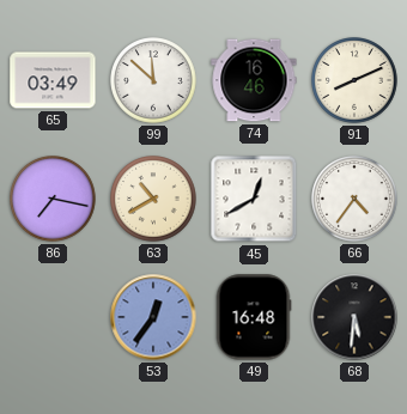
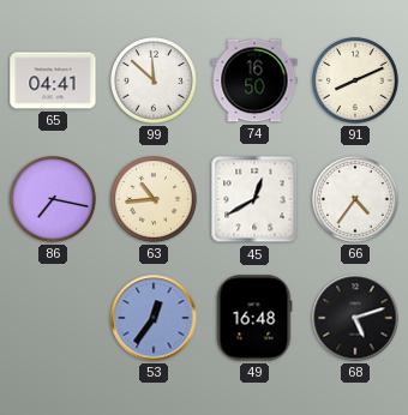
65: 03:49 -> 04:41
74: 16:46 -> 16:50
63: 10:40 -> 10:44
68: 5:31 -> 5:12
